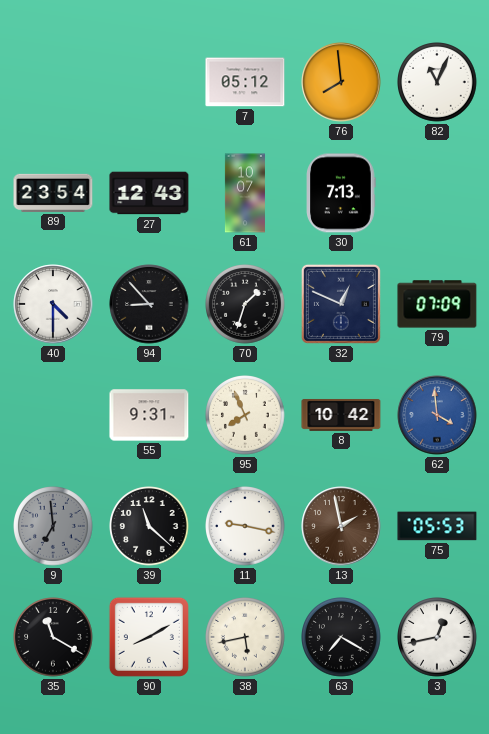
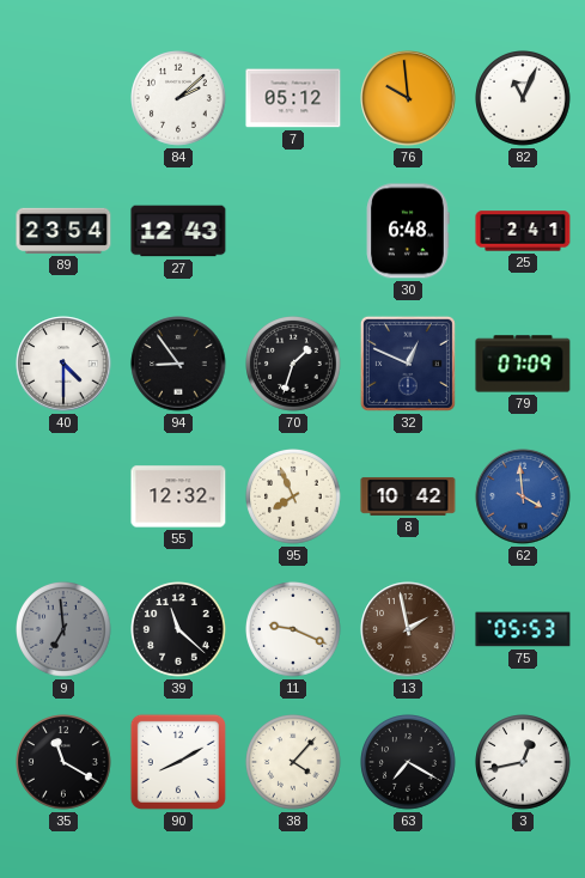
84: none -> 2:08
76: 7:59 -> 9:59
61: 10:07 -> none
30: 7:13 -> 6:48
25: none -> 2:41
94: 8:53 -> 8:54
55: 9:31 -> 12:32
11: 9:17 -> 9:19
38: 5:43 -> 4:07
